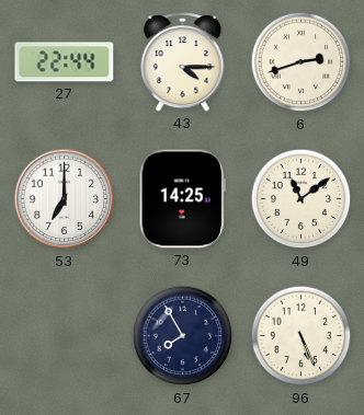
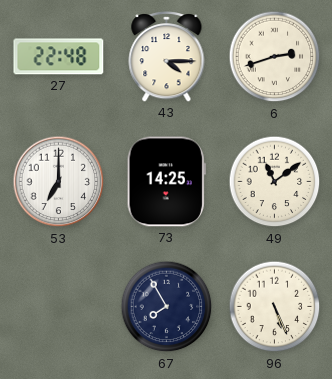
27: 22:44 -> 22:48
